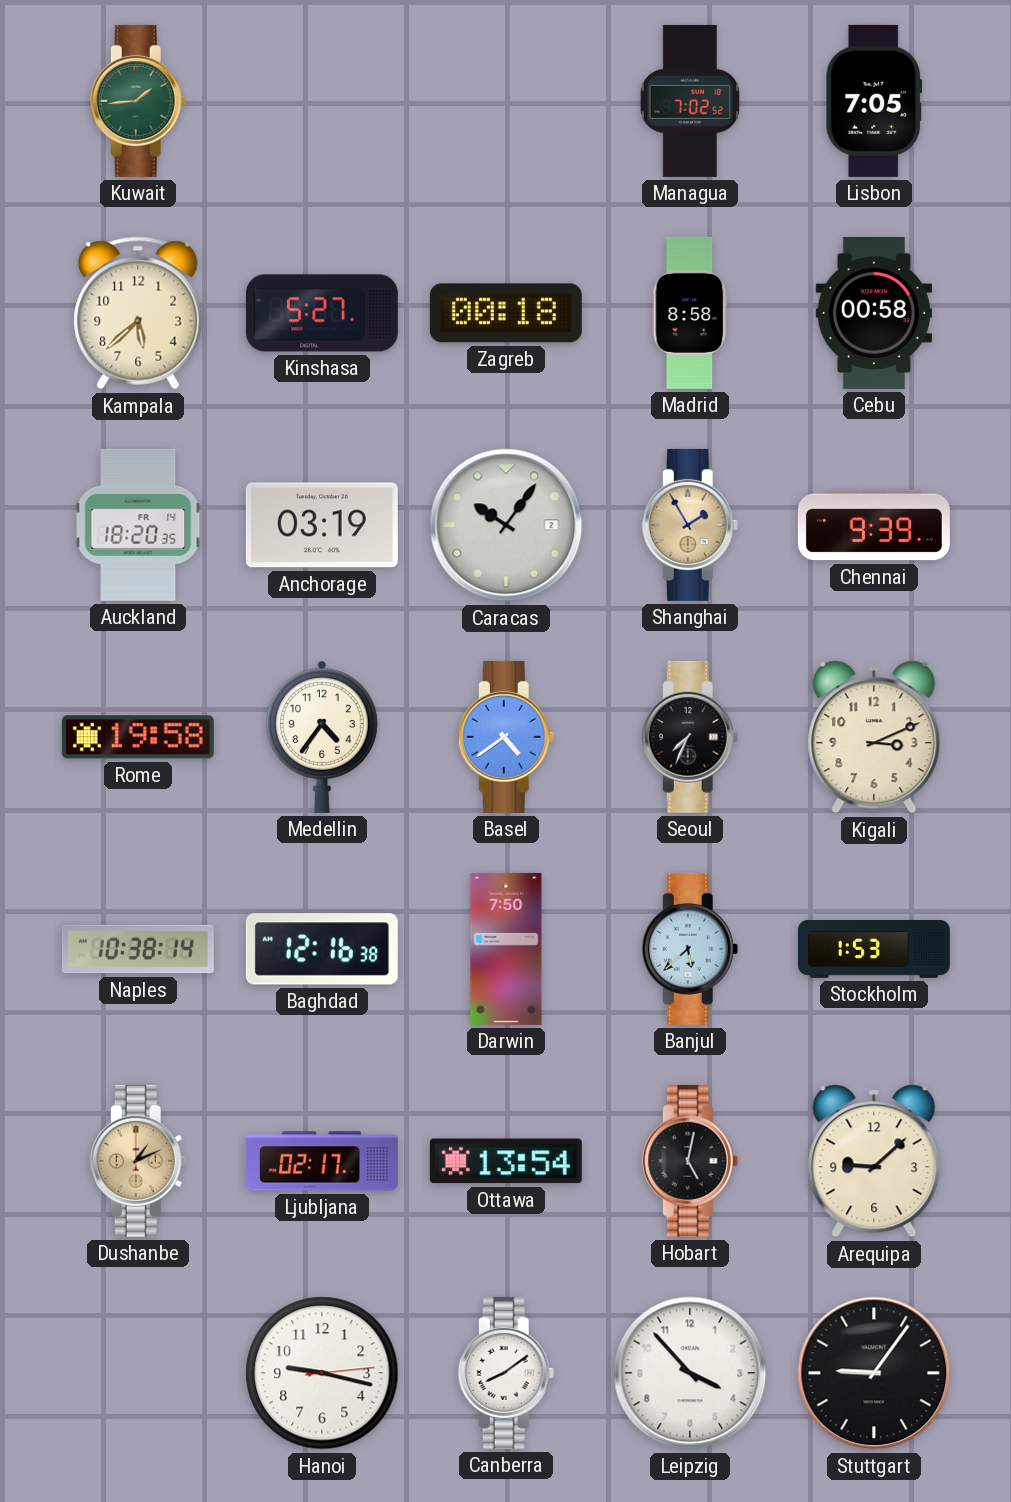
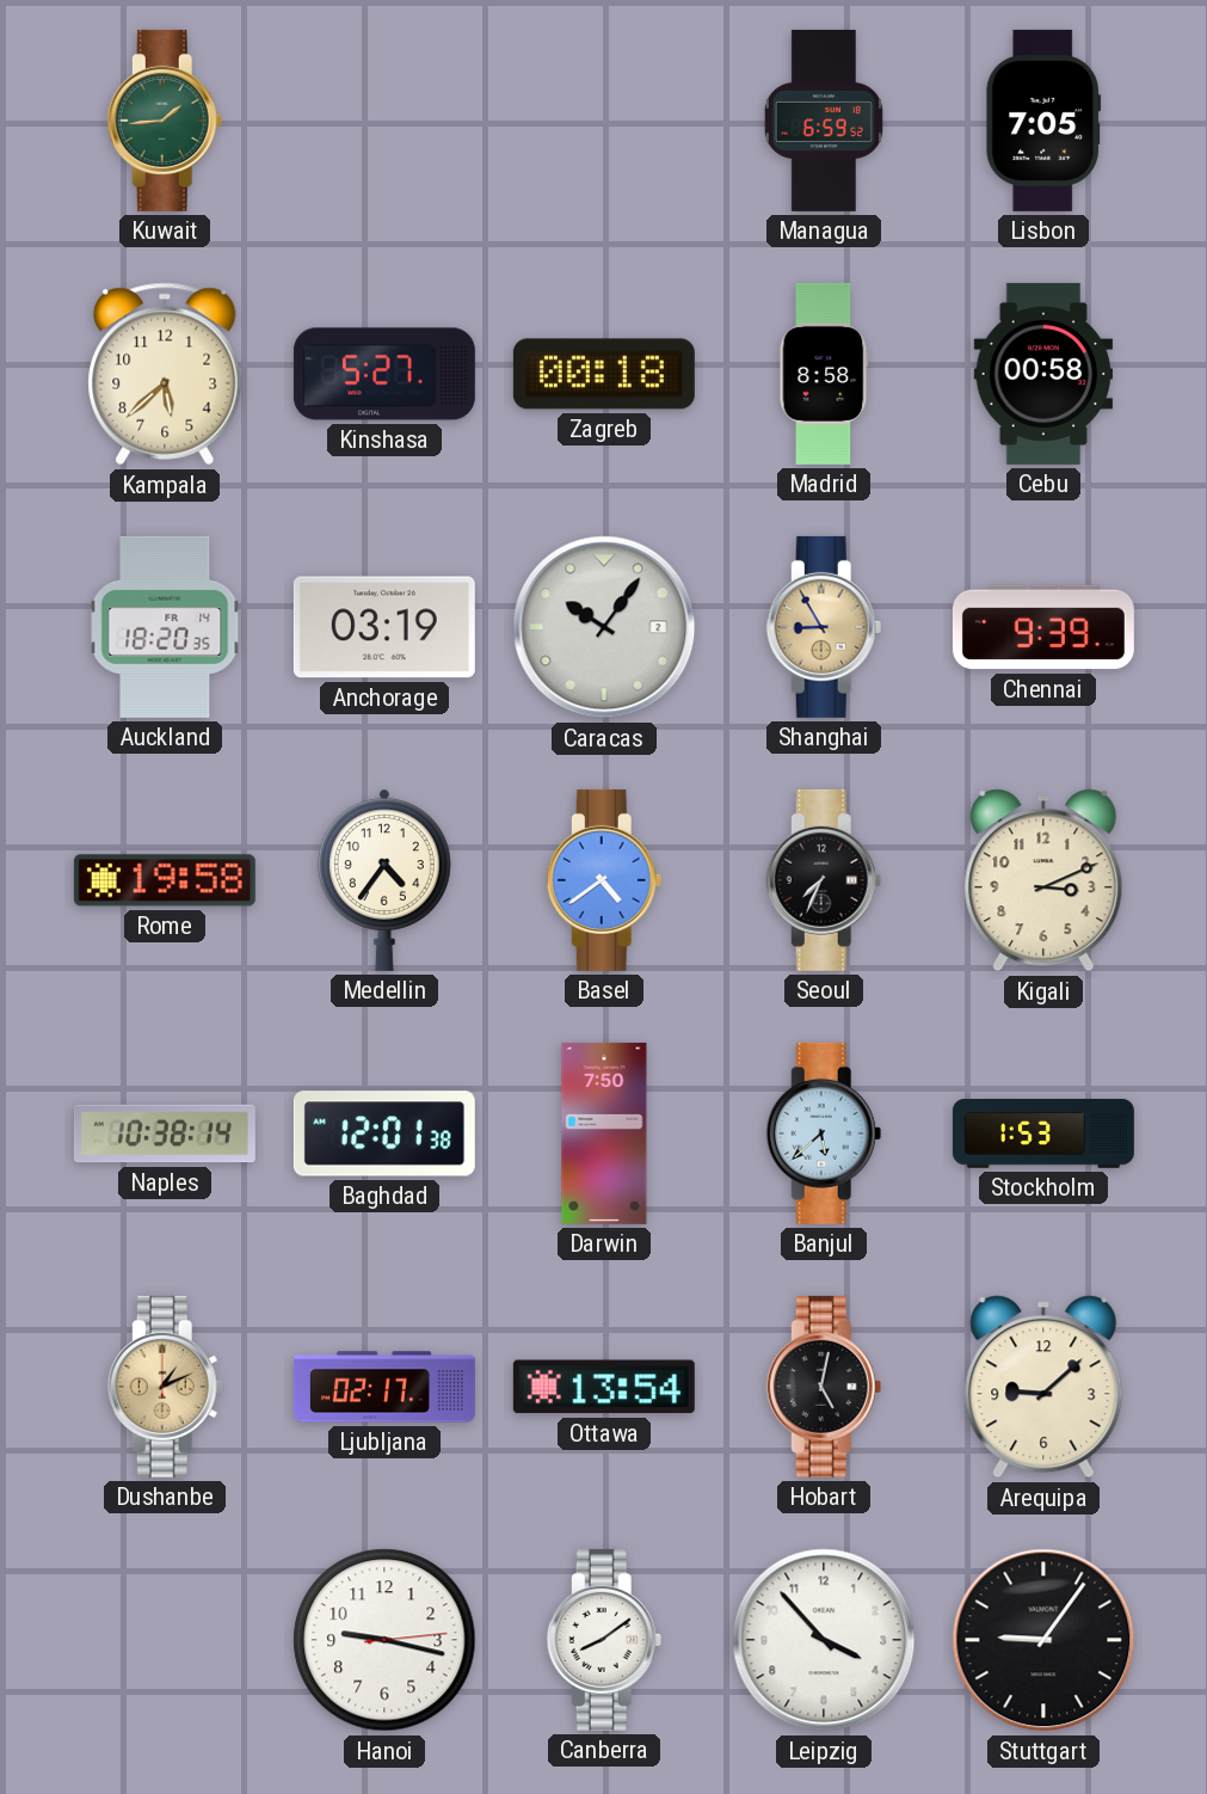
Managua: 7:02 -> 6:59
Shanghai: 1:55 -> 8:55
Baghdad: 12:16 -> 12:01
